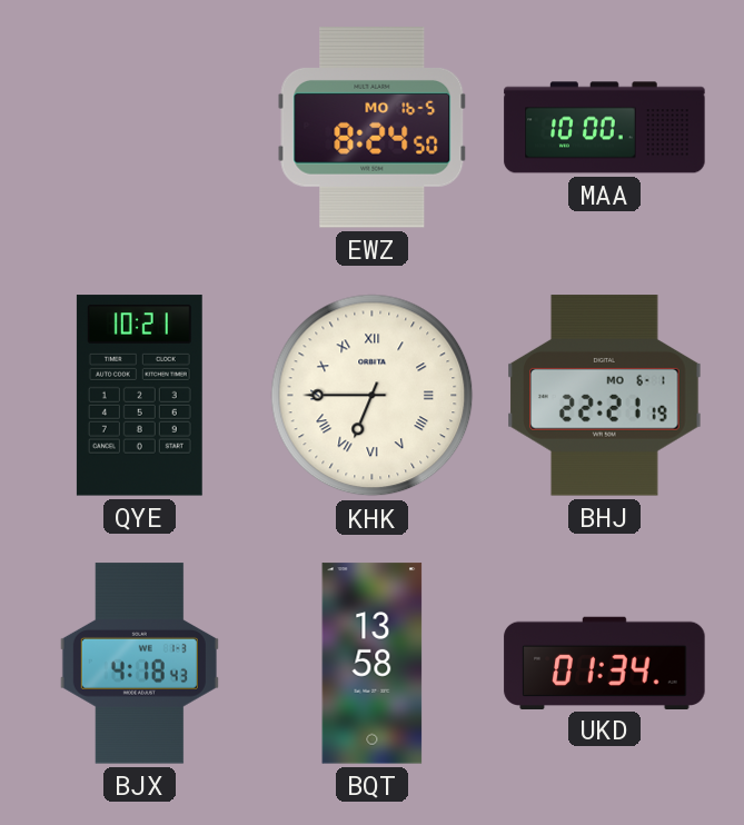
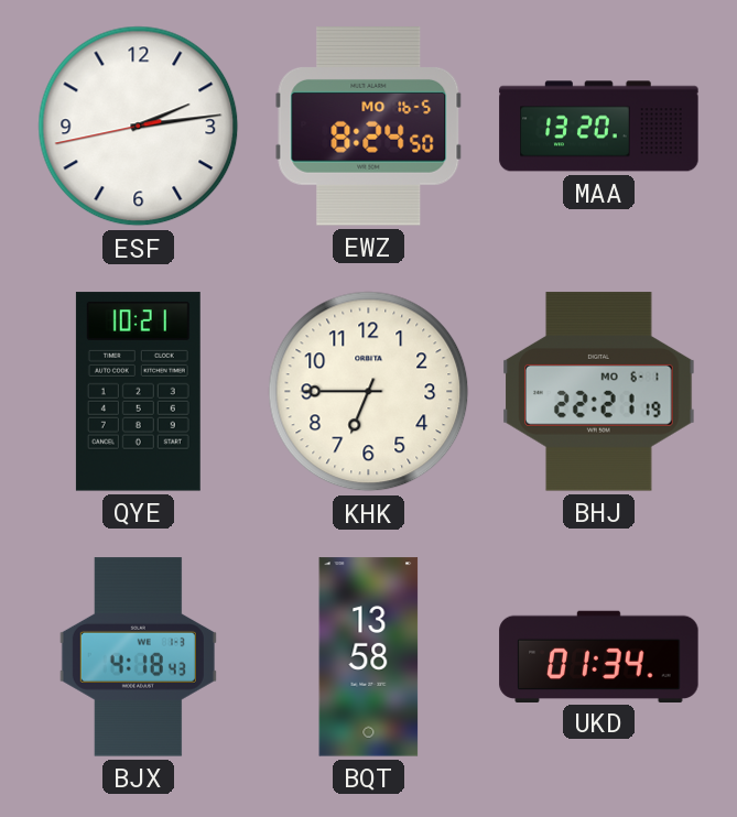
ESF: none -> 2:13
MAA: 10:00 -> 13:20
KHK numerals: Roman -> Arabic
